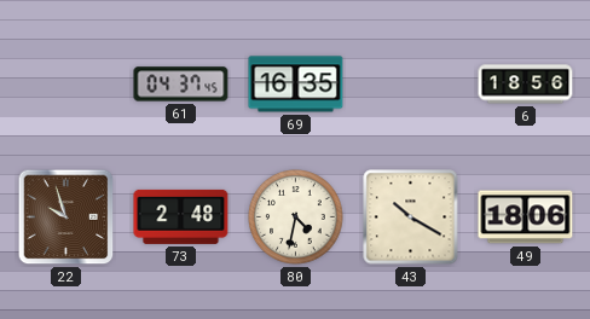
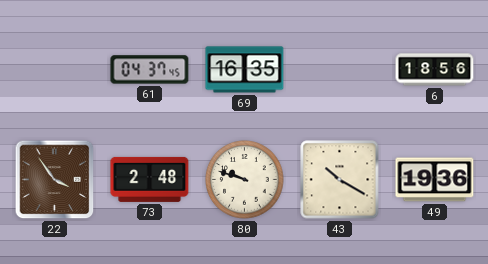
22: 9:57 -> 3:54
80: 4:32 -> 9:48
49: 18:06 -> 19:36
